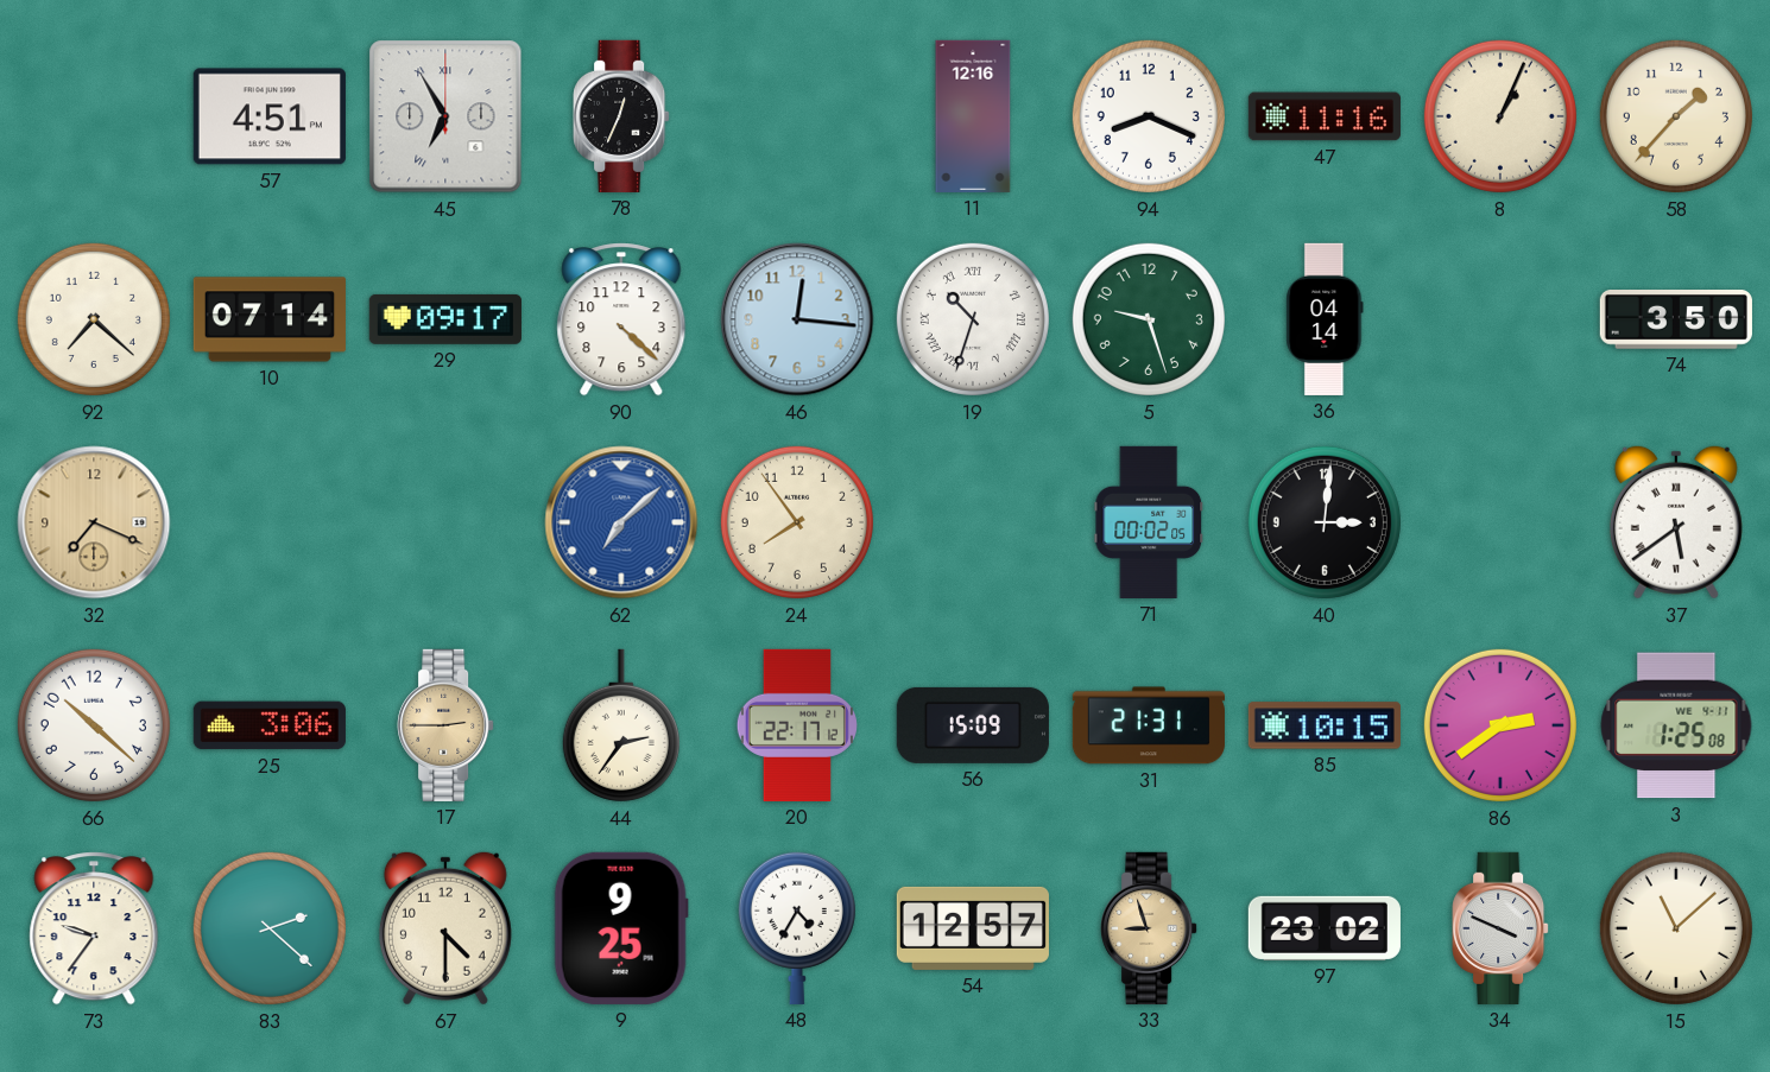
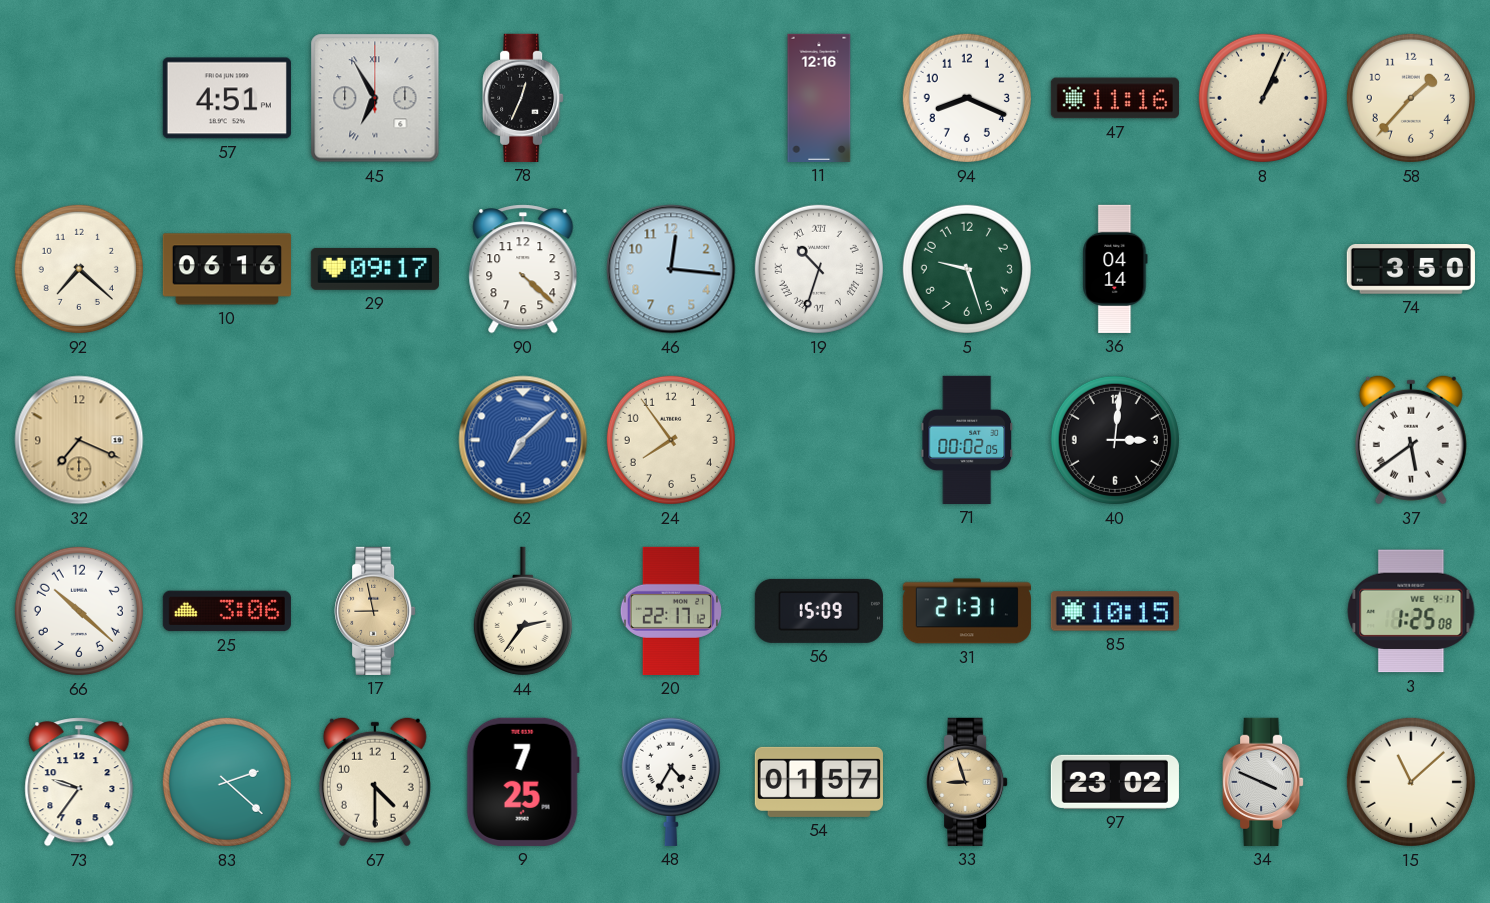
10: 07:14 -> 06:16
17: 2:45 -> 8:58
86: 2:39 -> none
9: 9:25 -> 7:25
54: 12:57 -> 01:57
